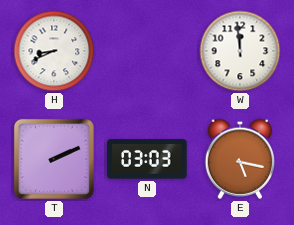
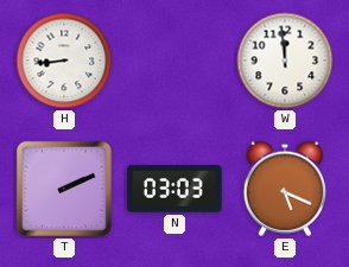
H: 8:41 -> 8:44
E: 5:17 -> 5:19
